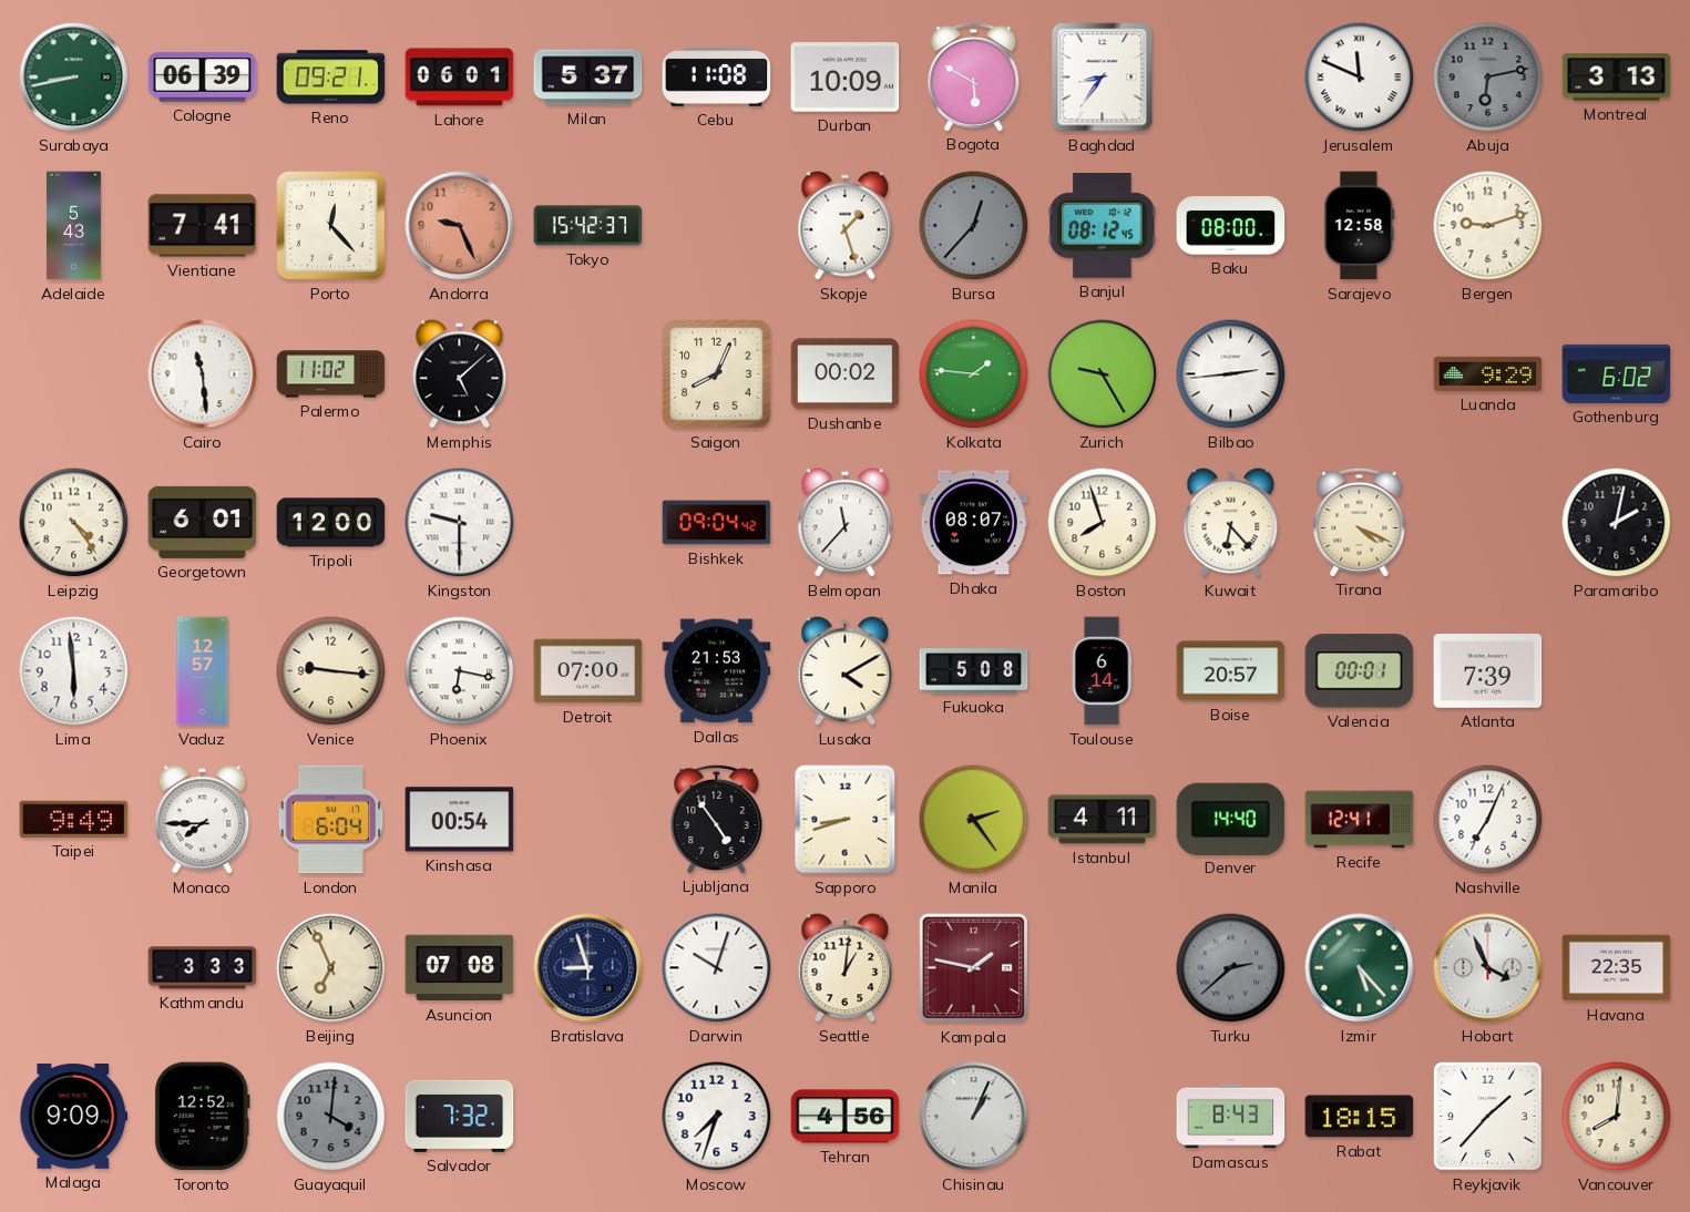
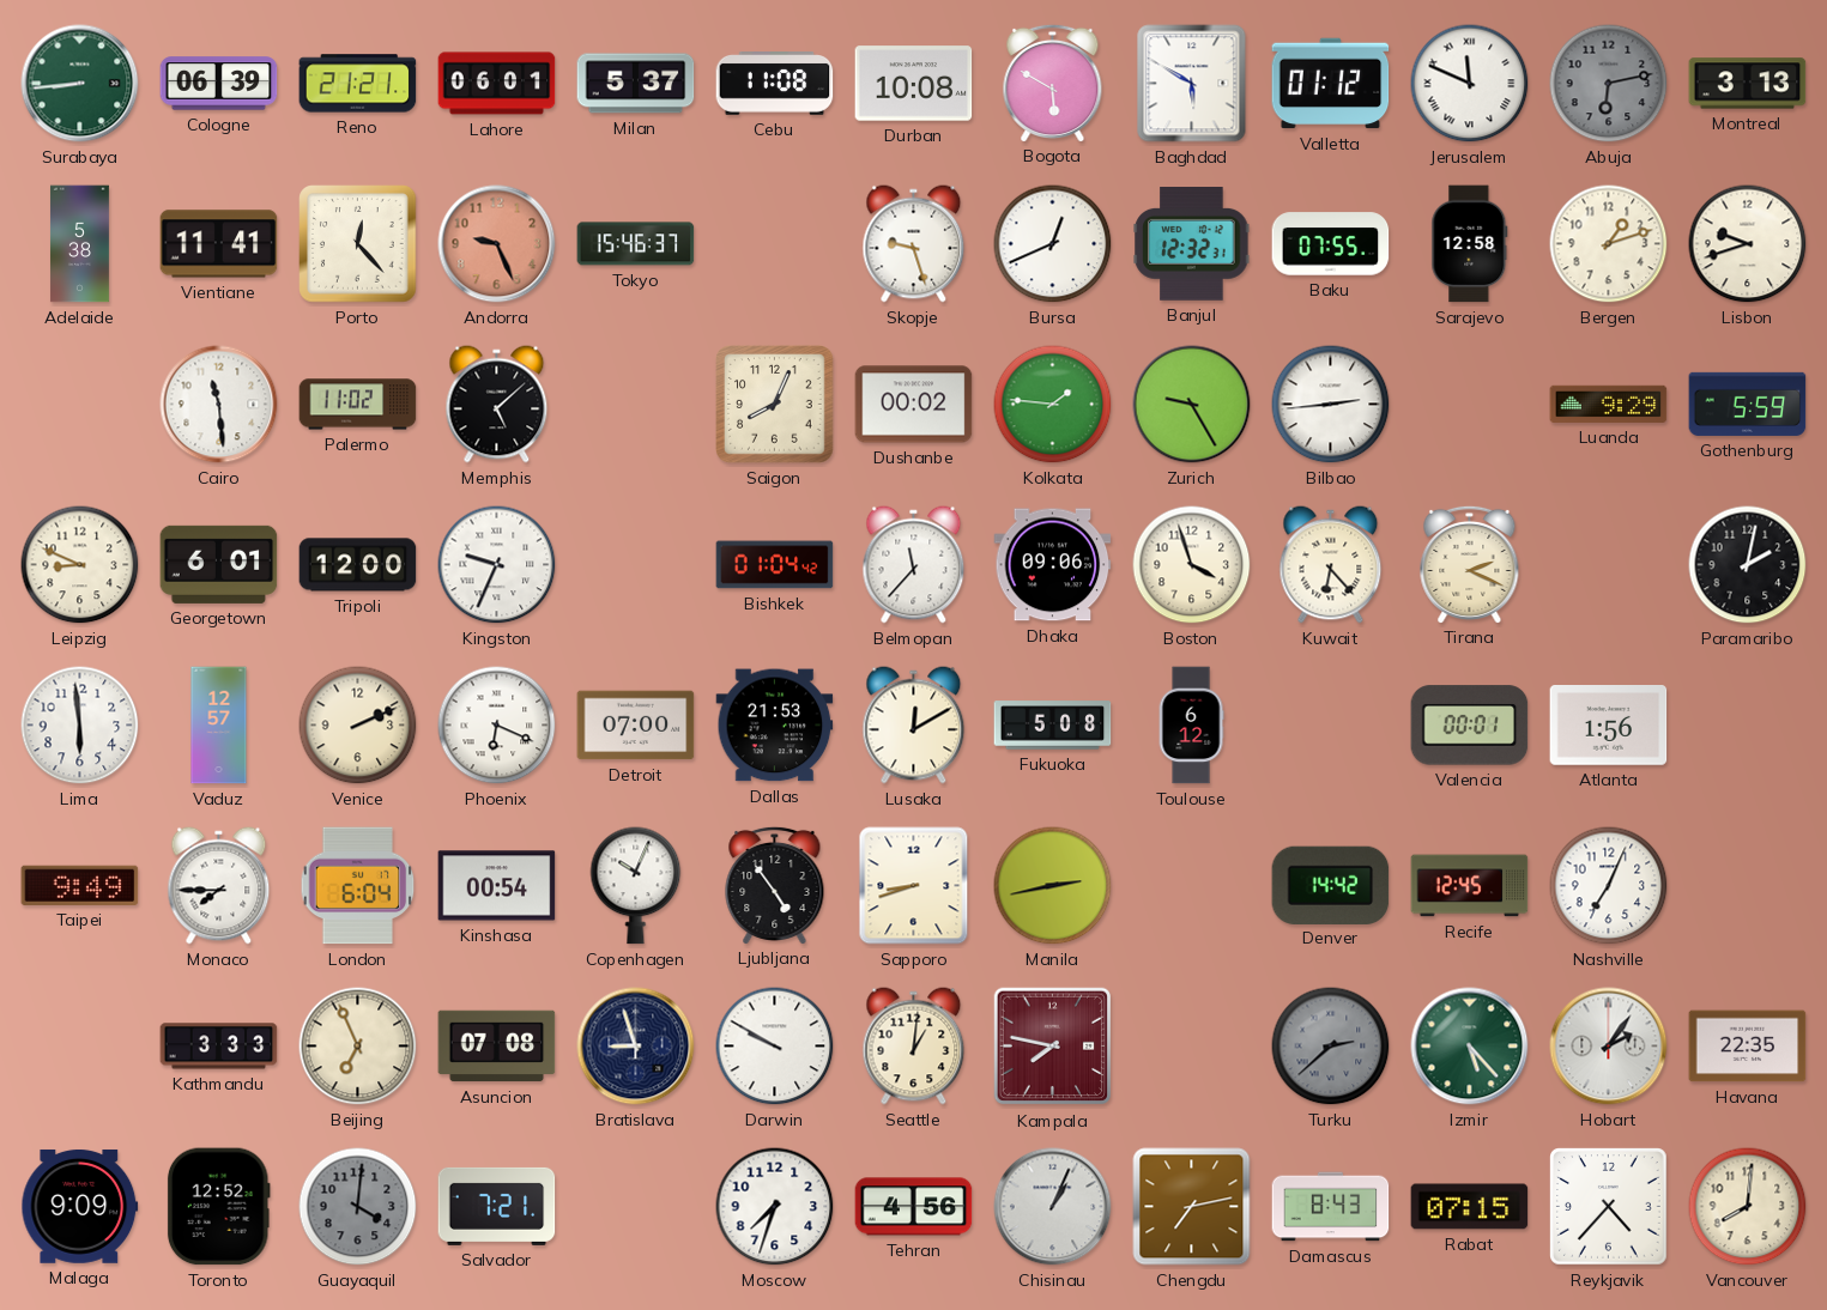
Surabaya: 8:43 -> 8:44
Reno: 09:21 -> 21:21
Durban: 10:09 -> 10:08
Baghdad: 8:36 -> 5:50
Valletta: none -> 01:12
Adelaide: 5:43 -> 5:38
Vientiane: 7:41 -> 11:41
Tokyo: 15:42 -> 15:46
Skopje: 1:27 -> 9:27
Bursa: 12:37 -> 12:41
Bursa dial: grey -> white
Banjul: 08:12 -> 12:32
Baku: 08:00 -> 07:55
Bergen: 9:12 -> 1:12
Lisbon: none -> 9:42
Gothenburg: 6:02 -> 5:59
Leipzig: 4:24 -> 8:49
Kingston: 9:30 -> 9:34
Bishkek: 09:04 -> 01:04
Dhaka: 08:07 -> 09:06
Boston: 7:57 -> 3:57
Tirana: 4:19 -> 2:19
Venice: 9:16 -> 2:11
Phoenix: 6:17 -> 6:19
Lusaka: 4:10 -> 12:10
Toulouse: 6:14 -> 6:12
Boise: 20:57 -> none
Atlanta: 7:39 -> 1:56
Copenhagen: none -> 10:04
Manila: 2:24 -> 2:43
Istanbul: 4:11 -> none
Denver: 14:40 -> 14:42
Recife: 12:41 -> 12:45
Darwin: 10:03 -> 9:50
Kampala: 1:47 -> 7:47
Hobart: 3:56 -> 2:06
Salvador: 7:32 -> 7:21
Chengdu: none -> 7:13
Rabat: 18:15 -> 07:15
Reykjavik: 1:37 -> 4:37
